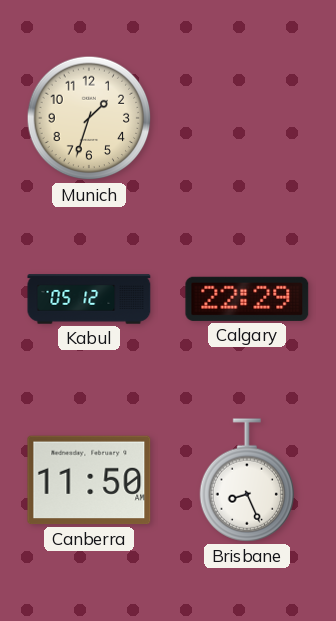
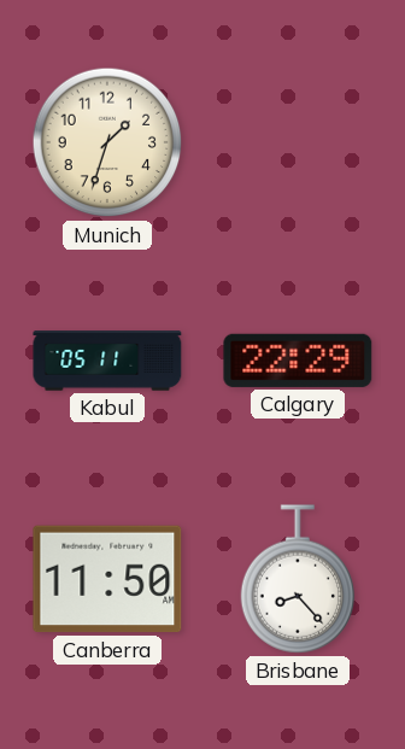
Kabul: 05:12 -> 05:11
Brisbane: 8:26 -> 8:23
